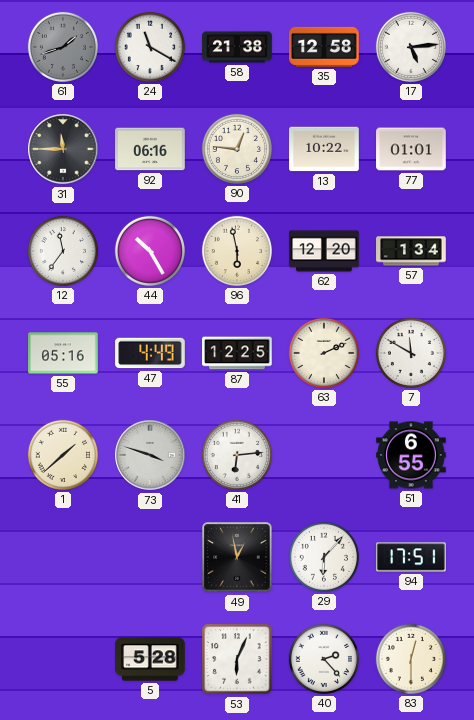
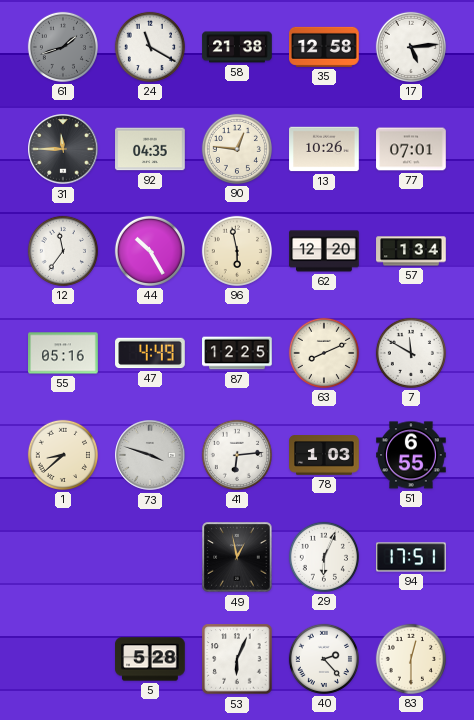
92: 06:16 -> 04:35
13: 10:22 -> 10:26
77: 01:01 -> 07:01
63: 2:11 -> 8:11
1: 1:38 -> 8:38
78: none -> 1:03
29: 6:07 -> 6:04
